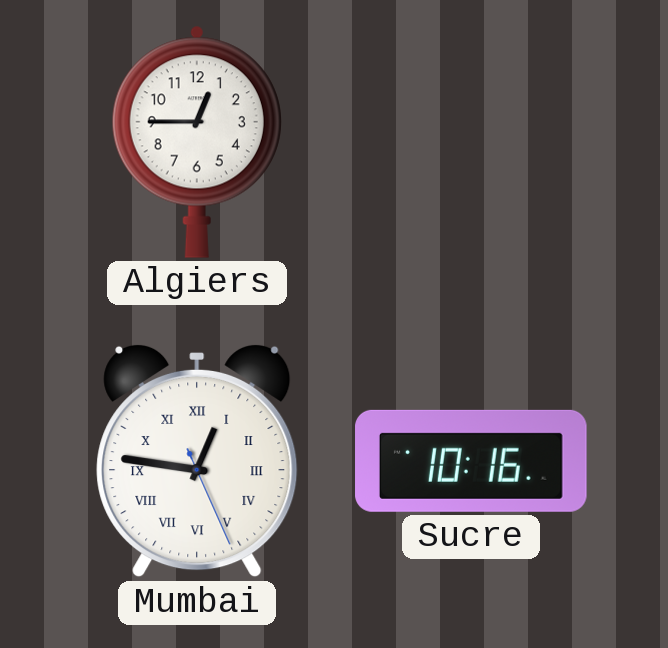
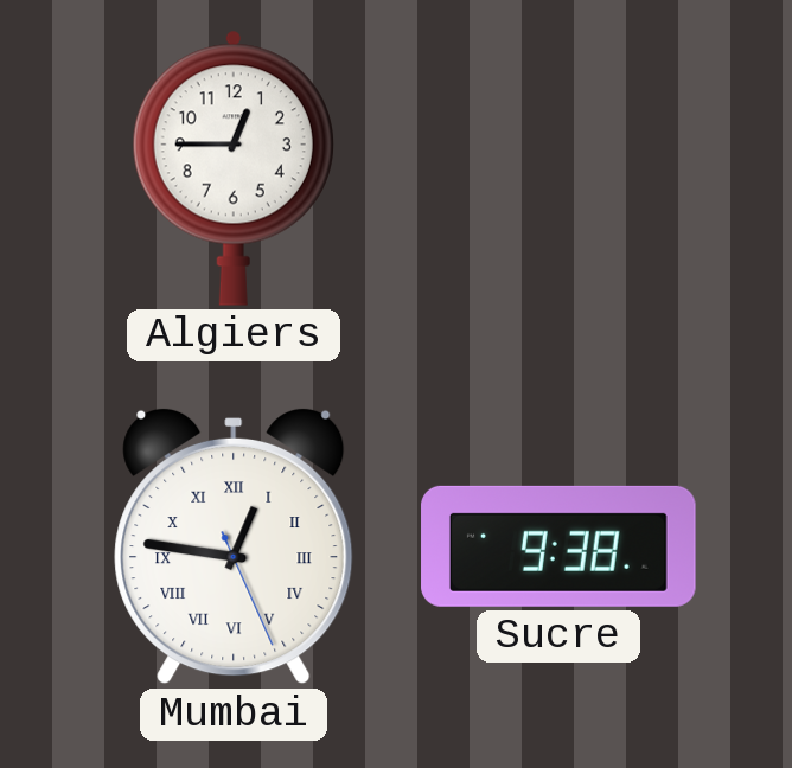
Sucre: 10:16 -> 9:38
